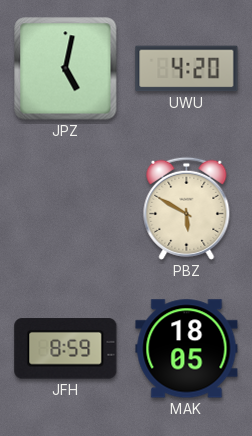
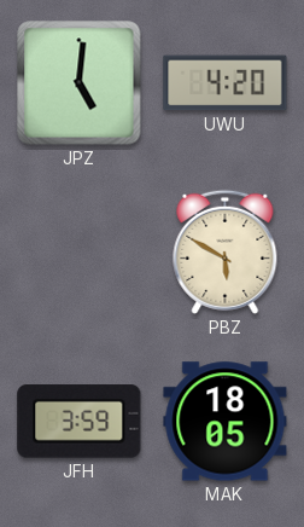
JPZ: 5:02 -> 5:01
JFH: 8:59 -> 3:59
